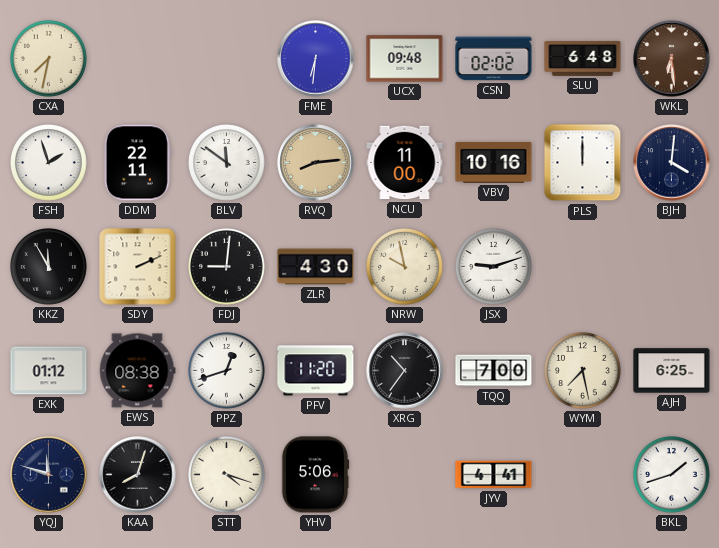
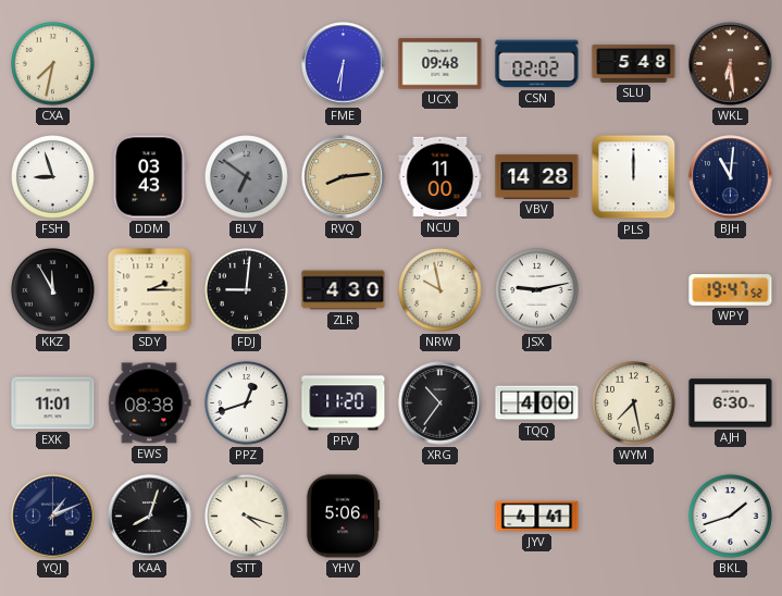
SLU: 6:48 -> 5:48
FSH: 1:57 -> 8:57
DDM: 22:11 -> 03:43
BLV: 11:51 -> 6:51
BLV dial: white -> grey
VBV: 10:16 -> 14:28
BJH: 4:01 -> 11:01
SDY: 2:11 -> 2:15
JSX: 9:12 -> 9:13
WPY: none -> 19:47
EXK: 01:12 -> 11:01
TQQ: 7:00 -> 4:00
AJH: 6:25 -> 6:30
YQJ: 11:48 -> 1:11
